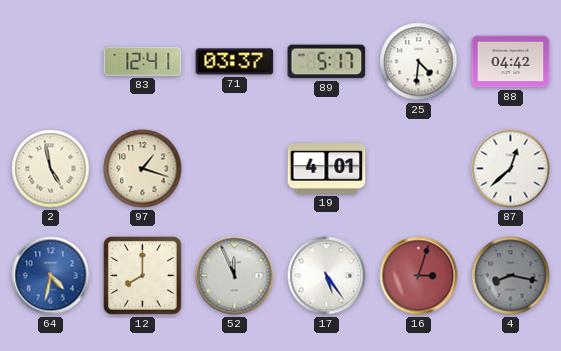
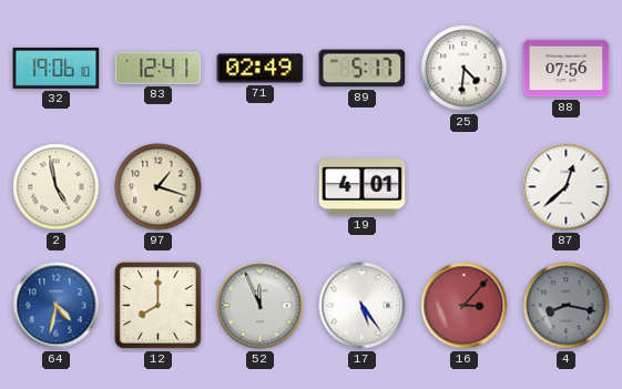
32: none -> 19:06
71: 03:37 -> 02:49
88: 04:42 -> 07:56
16: 3:03 -> 3:07
